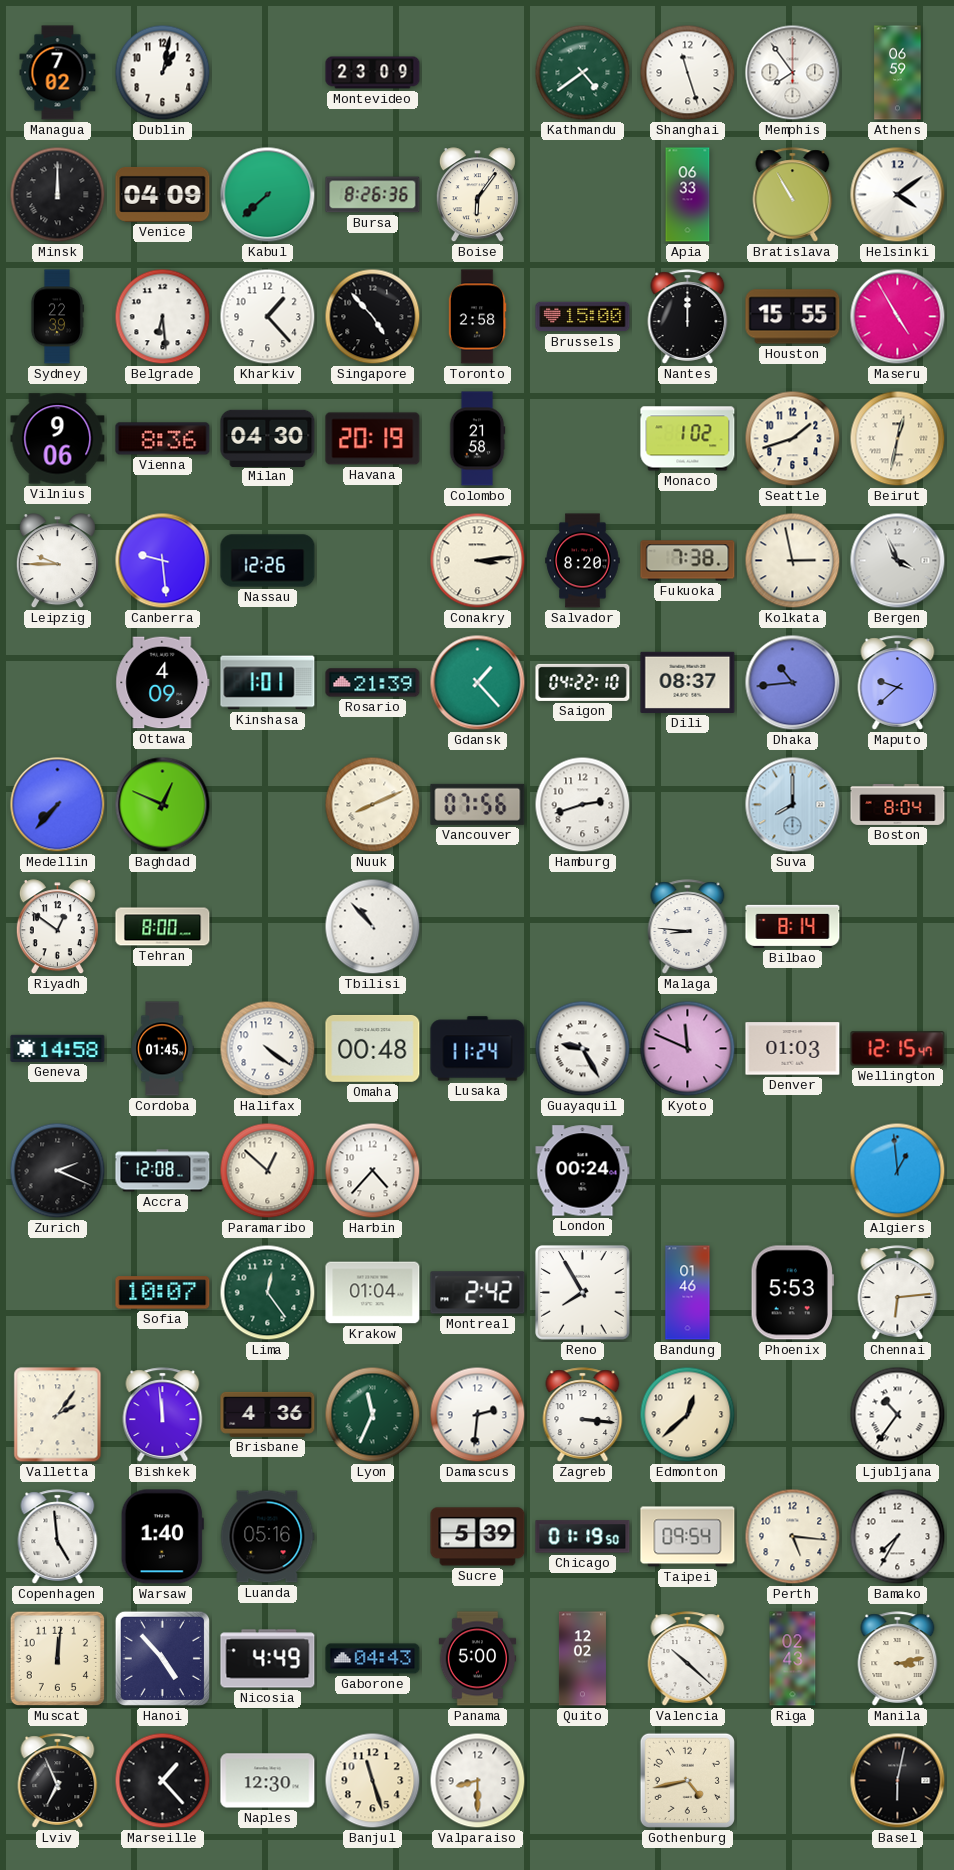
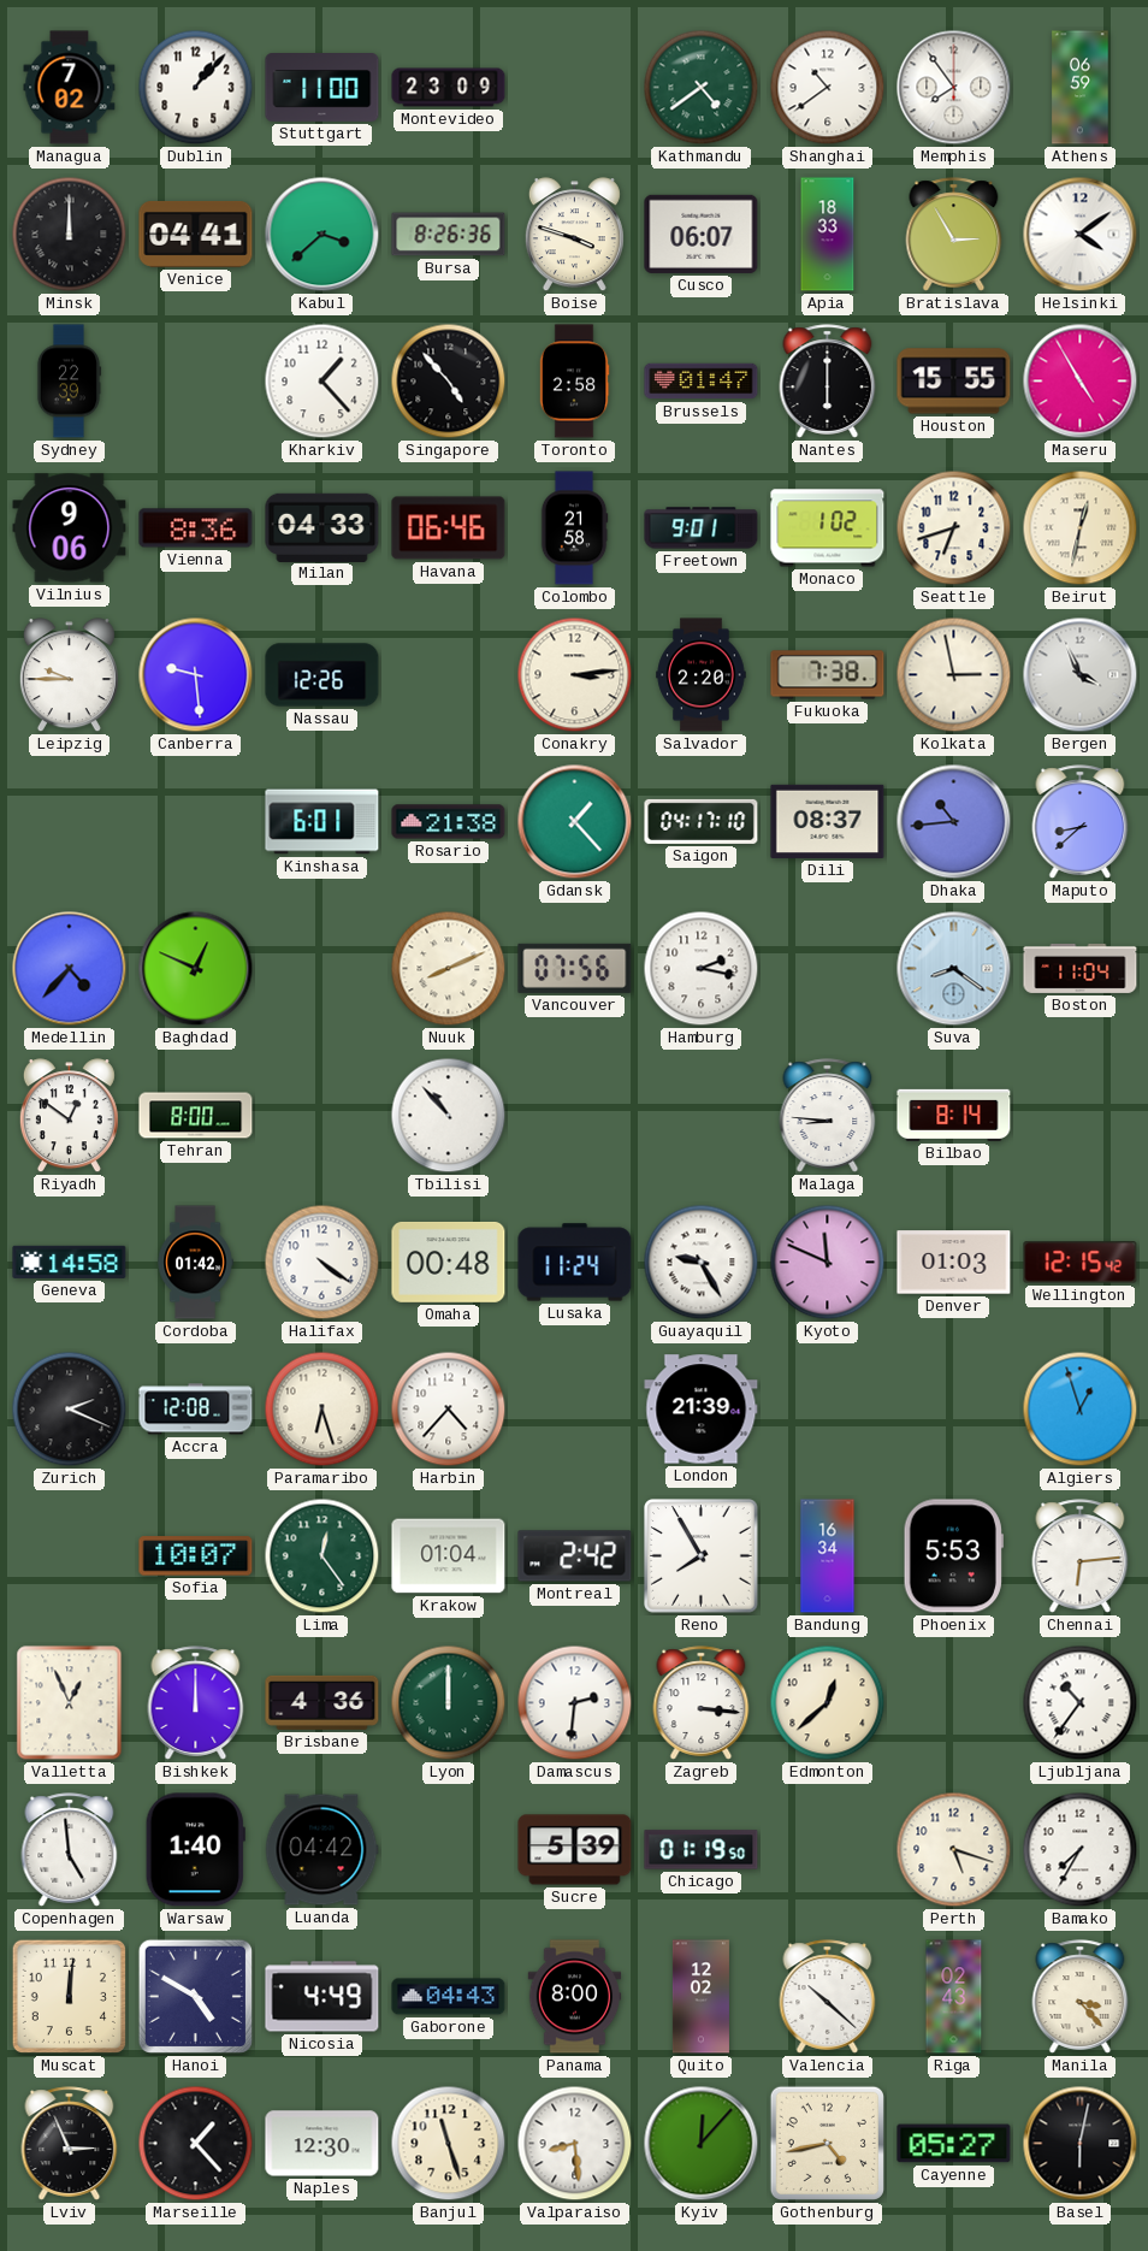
Dublin: 1:02 -> 1:07
Stuttgart: none -> 11:00
Shanghai: 11:27 -> 10:39
Venice: 04:09 -> 04:41
Kabul: 7:38 -> 3:38
Boise: 6:06 -> 3:48
Cusco: none -> 06:07
Apia: 06:33 -> 18:33
Bratislava: 10:55 -> 2:55
Belgrade: 6:29 -> none
Brussels: 15:00 -> 01:47
Nantes: 12:00 -> 6:00
Milan: 04:30 -> 04:33
Havana: 20:19 -> 06:46
Freetown: none -> 9:01
Seattle: 1:42 -> 6:42
Salvador: 8:20 -> 2:20
Ottawa: 4:09 -> none
Kinshasa: 1:01 -> 6:01
Rosario: 21:39 -> 21:38
Saigon: 04:22 -> 04:17
Maputo: 9:38 -> 8:38
Medellin: 7:37 -> 4:37
Hamburg: 2:42 -> 2:17
Suva: 8:00 -> 8:21
Boston: 8:04 -> 11:04
Cordoba: 01:45 -> 01:42
Wellington: 12:15:47 -> 12:15:42
Paramaribo: 12:52 -> 6:27
London: 00:24 -> 21:39
Algiers: 12:59 -> 12:57
Bandung: 01:46 -> 16:34
Valletta: 2:06 -> 12:56
Bishkek: 11:59 -> 12:00
Lyon: 11:34 -> 12:00
Luanda: 05:16 -> 04:42
Taipei: 09:54 -> none
Perth: 5:16 -> 5:18
Hanoi: 4:53 -> 4:50
Panama: 5:00 -> 8:00
Manila: 3:13 -> 3:23
Lviv: 6:56 -> 2:56
Valparaiso: 8:30 -> 8:29
Kyiv: none -> 12:07
Cayenne: none -> 05:27
